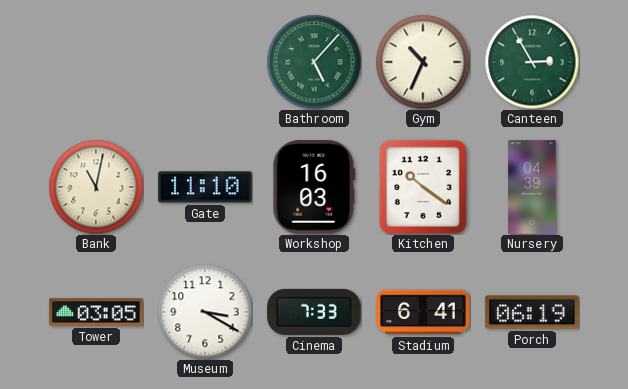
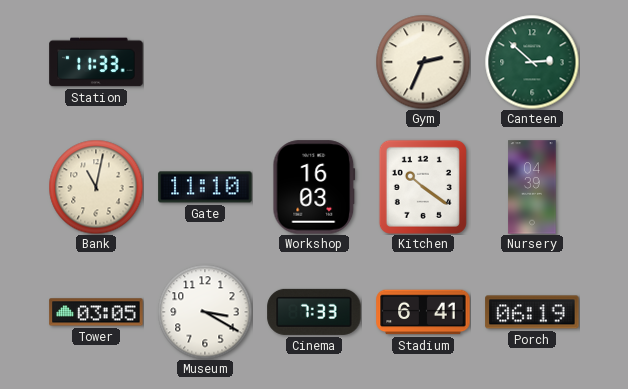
Station: none -> 11:33
Bathroom: 5:07 -> none
Gym: 10:34 -> 2:34
Canteen: 2:55 -> 2:52
